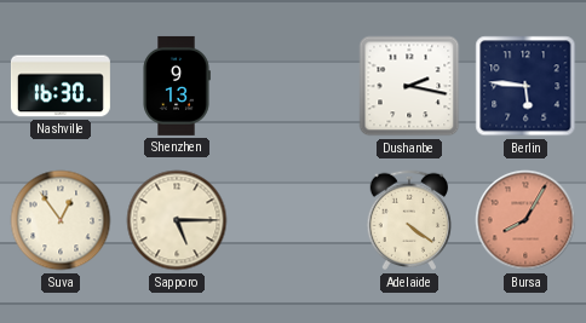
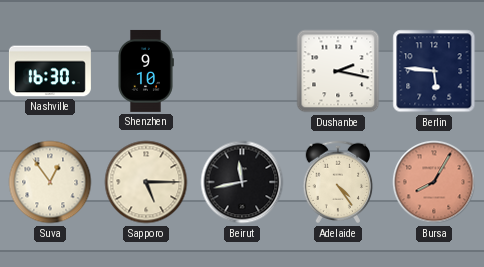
Shenzhen: 9:13 -> 9:10
Beirut: none -> 11:43
Adelaide: 4:21 -> 4:24
